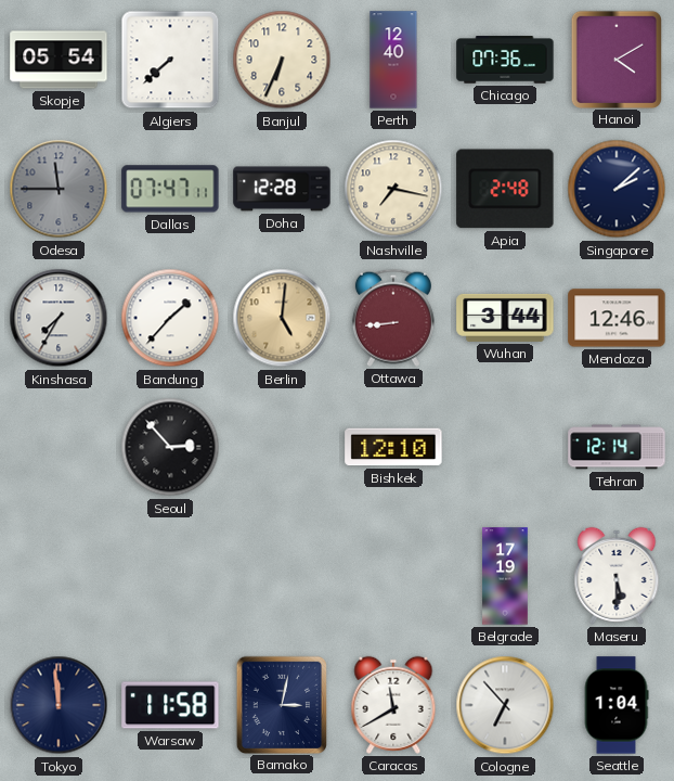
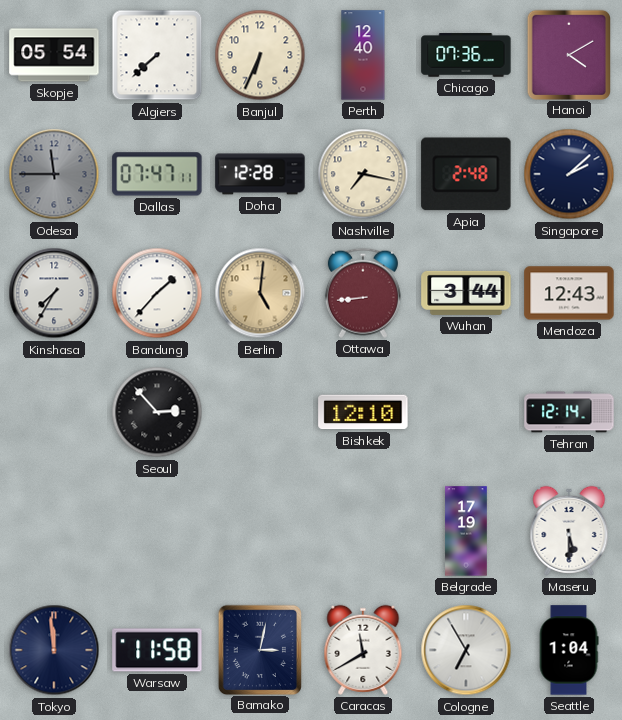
Mendoza: 12:46 -> 12:43
Cologne: 6:53 -> 6:55
